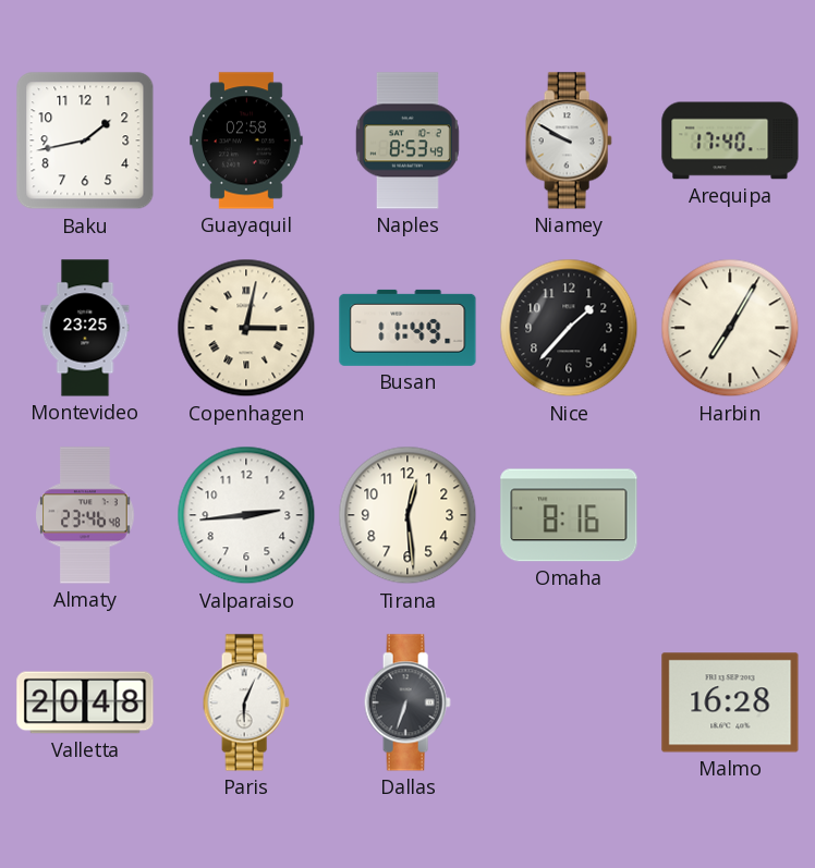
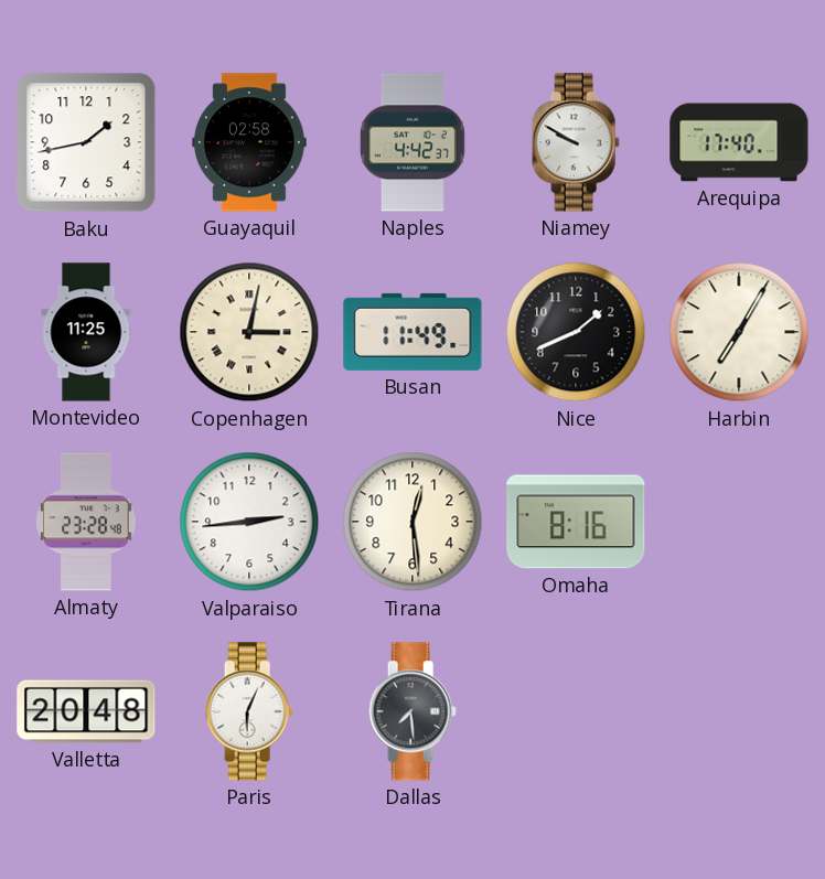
Naples: 8:53 -> 4:42
Montevideo: 23:25 -> 11:25
Nice: 1:37 -> 1:41
Almaty: 23:46 -> 23:28
Dallas: 6:33 -> 7:29
Malmo: 16:28 -> none
